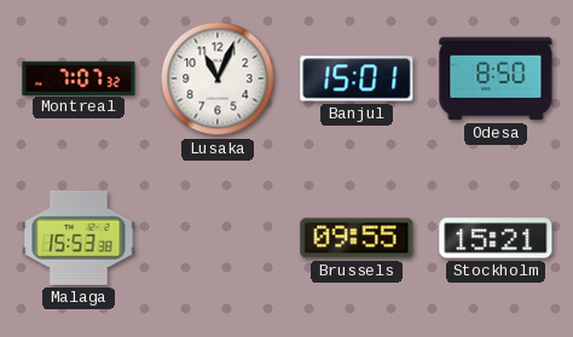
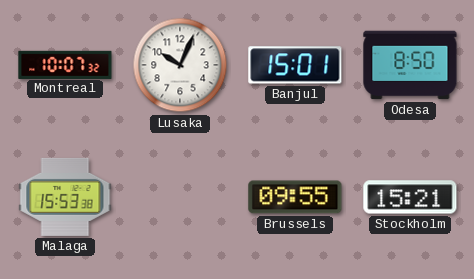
Montreal: 7:07 -> 10:07
Lusaka: 11:04 -> 10:04
